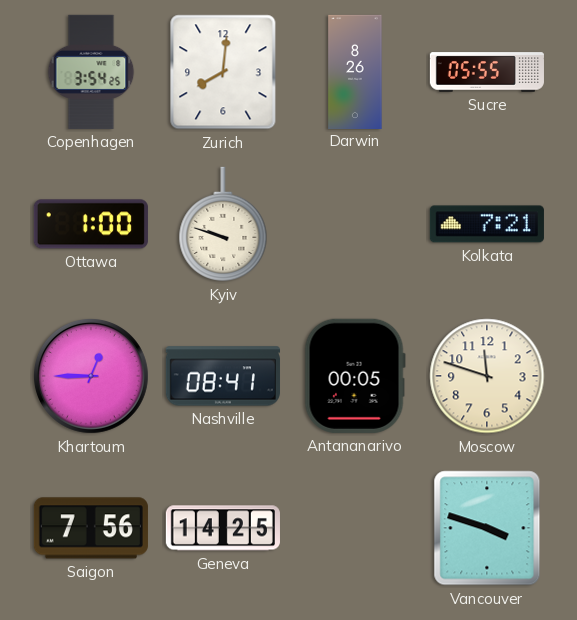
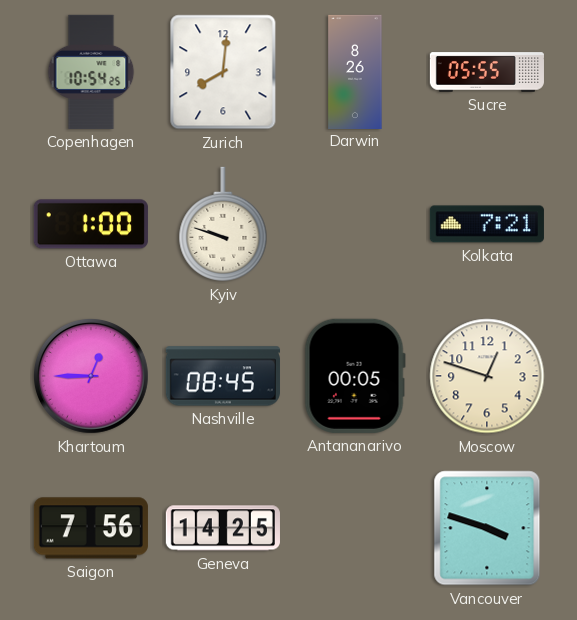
Copenhagen: 3:54 -> 10:54
Nashville: 08:41 -> 08:45
Moscow: 11:48 -> 12:48
